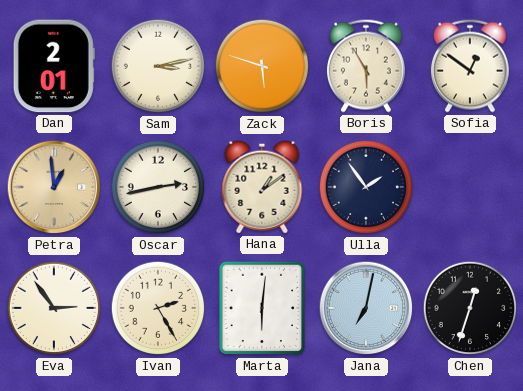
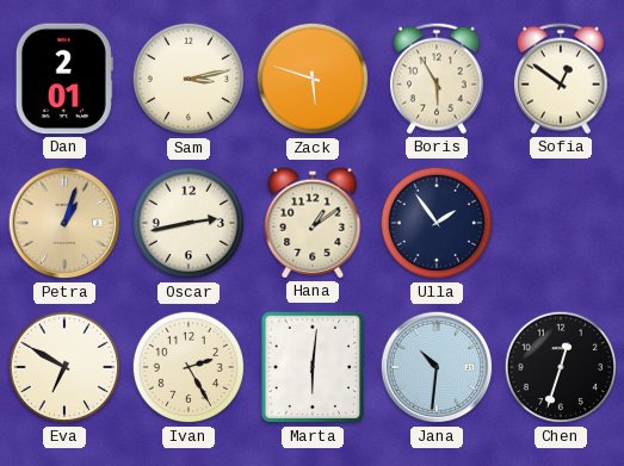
Petra: 12:59 -> 1:03
Eva: 2:54 -> 6:50
Jana: 7:02 -> 10:31
